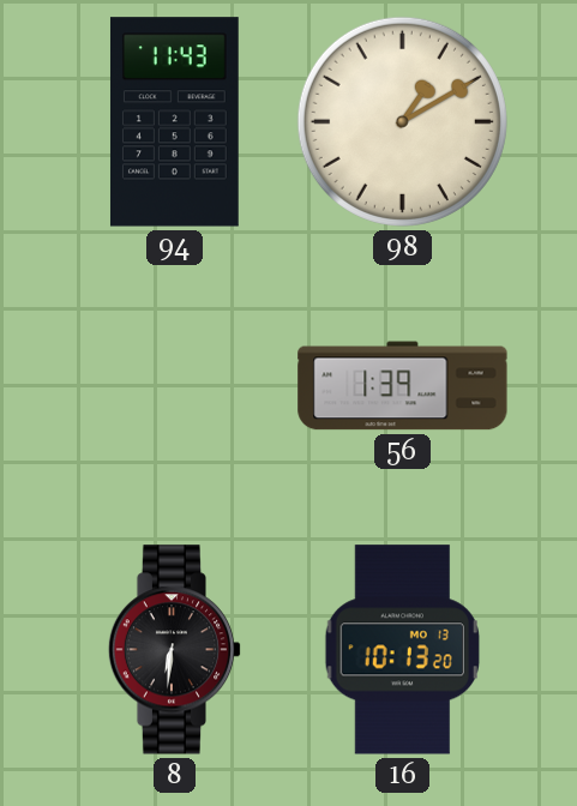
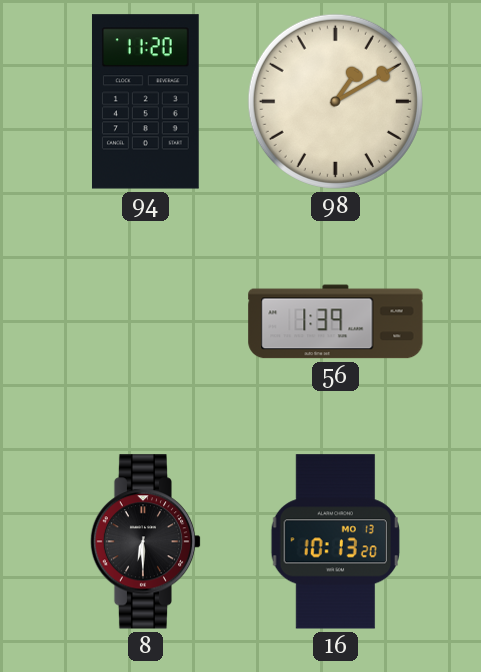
94: 11:43 -> 11:20
8: 6:31 -> 6:30
